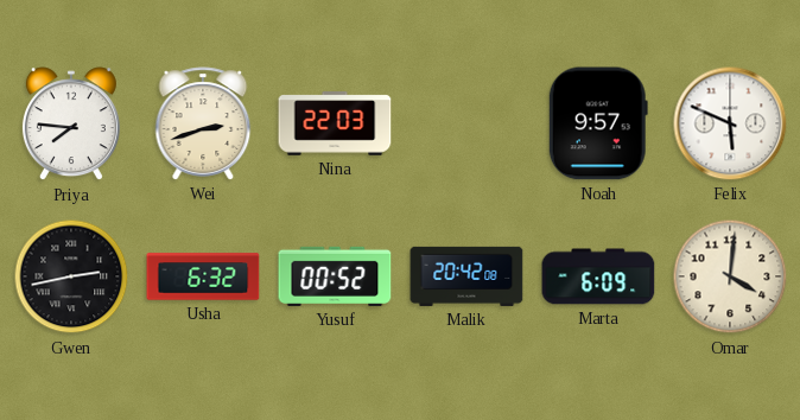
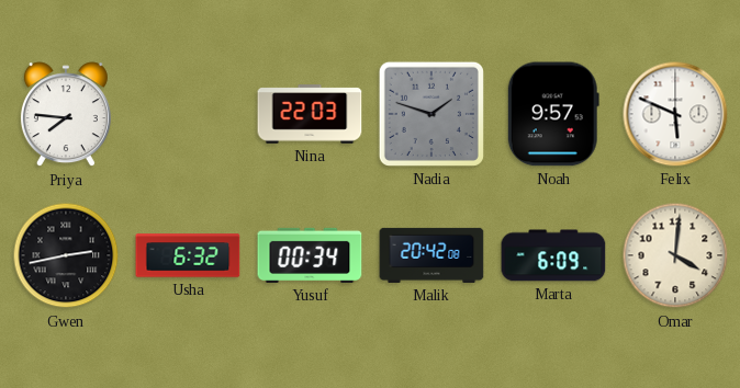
Wei: 2:42 -> none
Nadia: none -> 1:48
Yusuf: 00:52 -> 00:34
